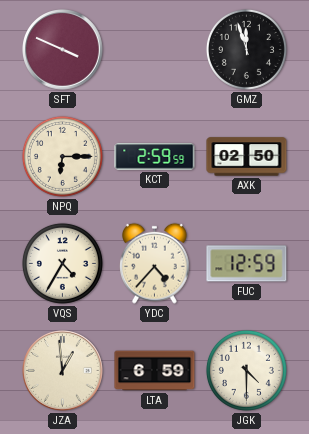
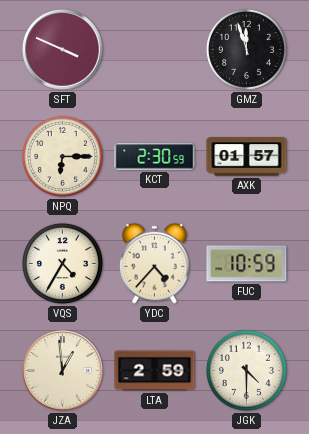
KCT: 2:59 -> 2:30
AXK: 02:50 -> 01:57
FUC: 12:59 -> 10:59
LTA: 6:59 -> 2:59
